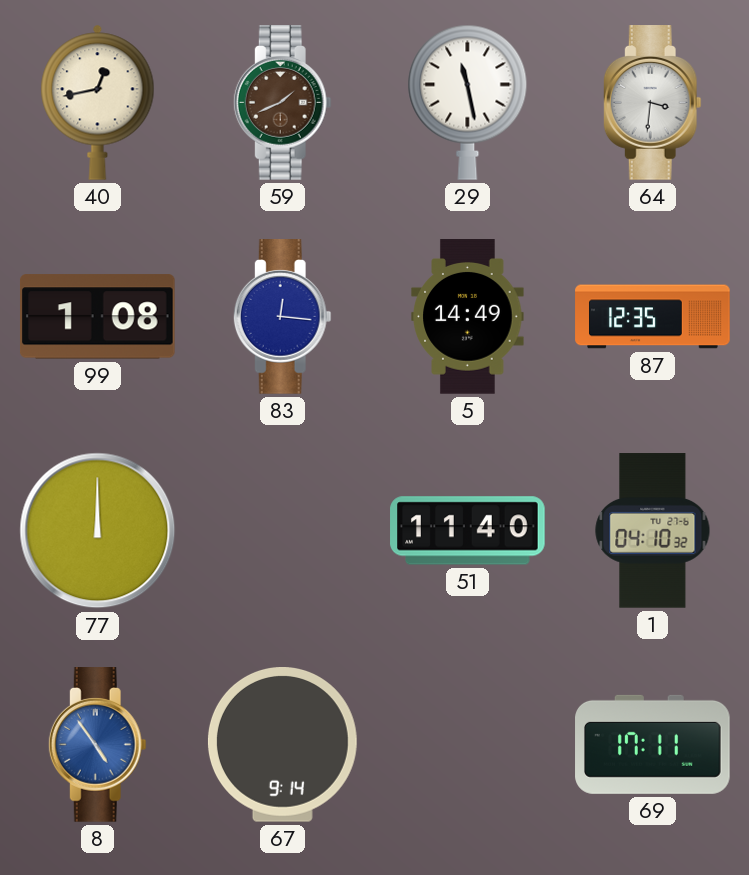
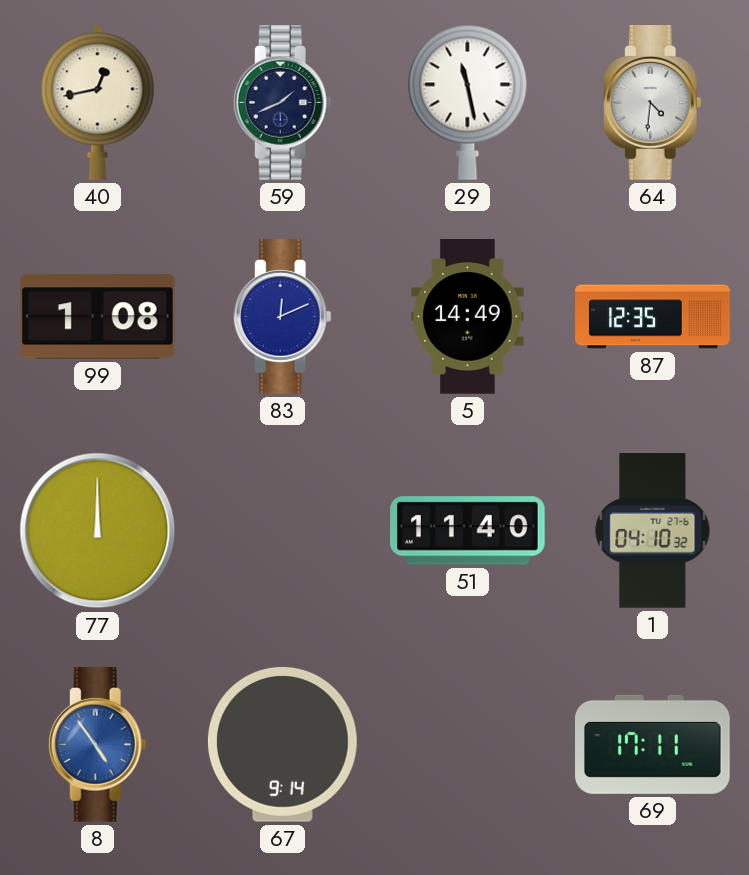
59 dial: brown -> navy
64: 3:31 -> 4:31
83: 12:16 -> 12:11
